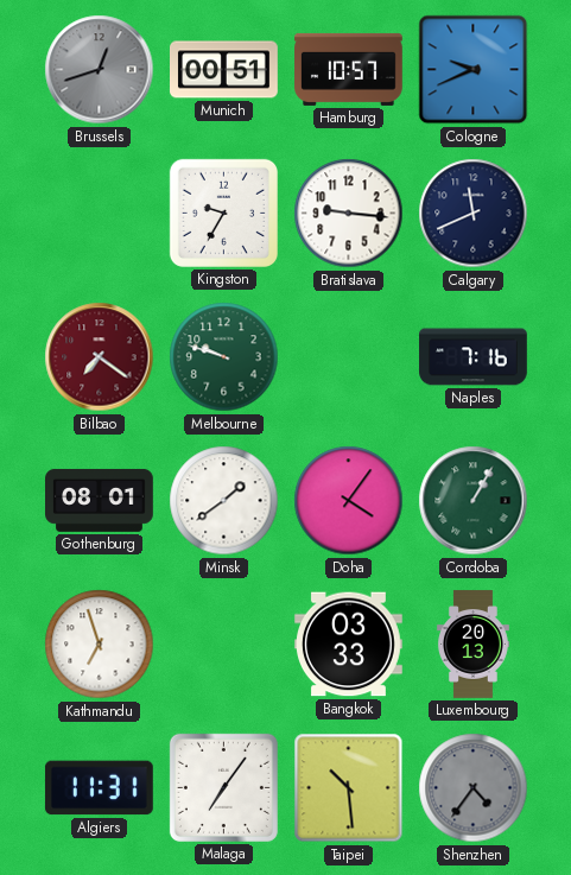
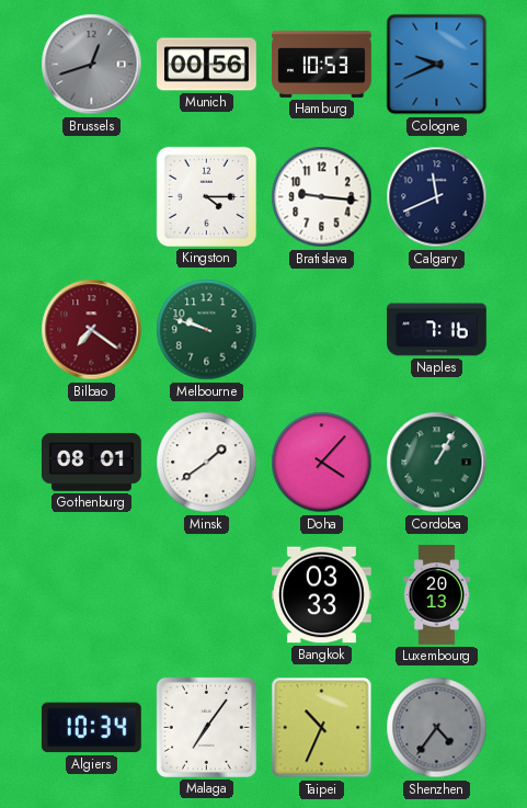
Munich: 00:51 -> 00:56
Hamburg: 10:57 -> 10:53
Kingston: 9:35 -> 4:15
Doha: 4:06 -> 4:07
Kathmandu: 6:57 -> none
Algiers: 11:31 -> 10:34
Taipei: 10:29 -> 10:34
